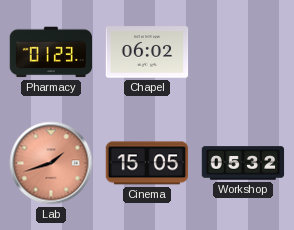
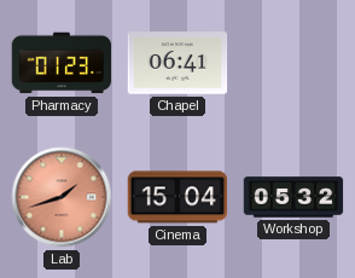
Chapel: 06:02 -> 06:41
Cinema: 15:05 -> 15:04
